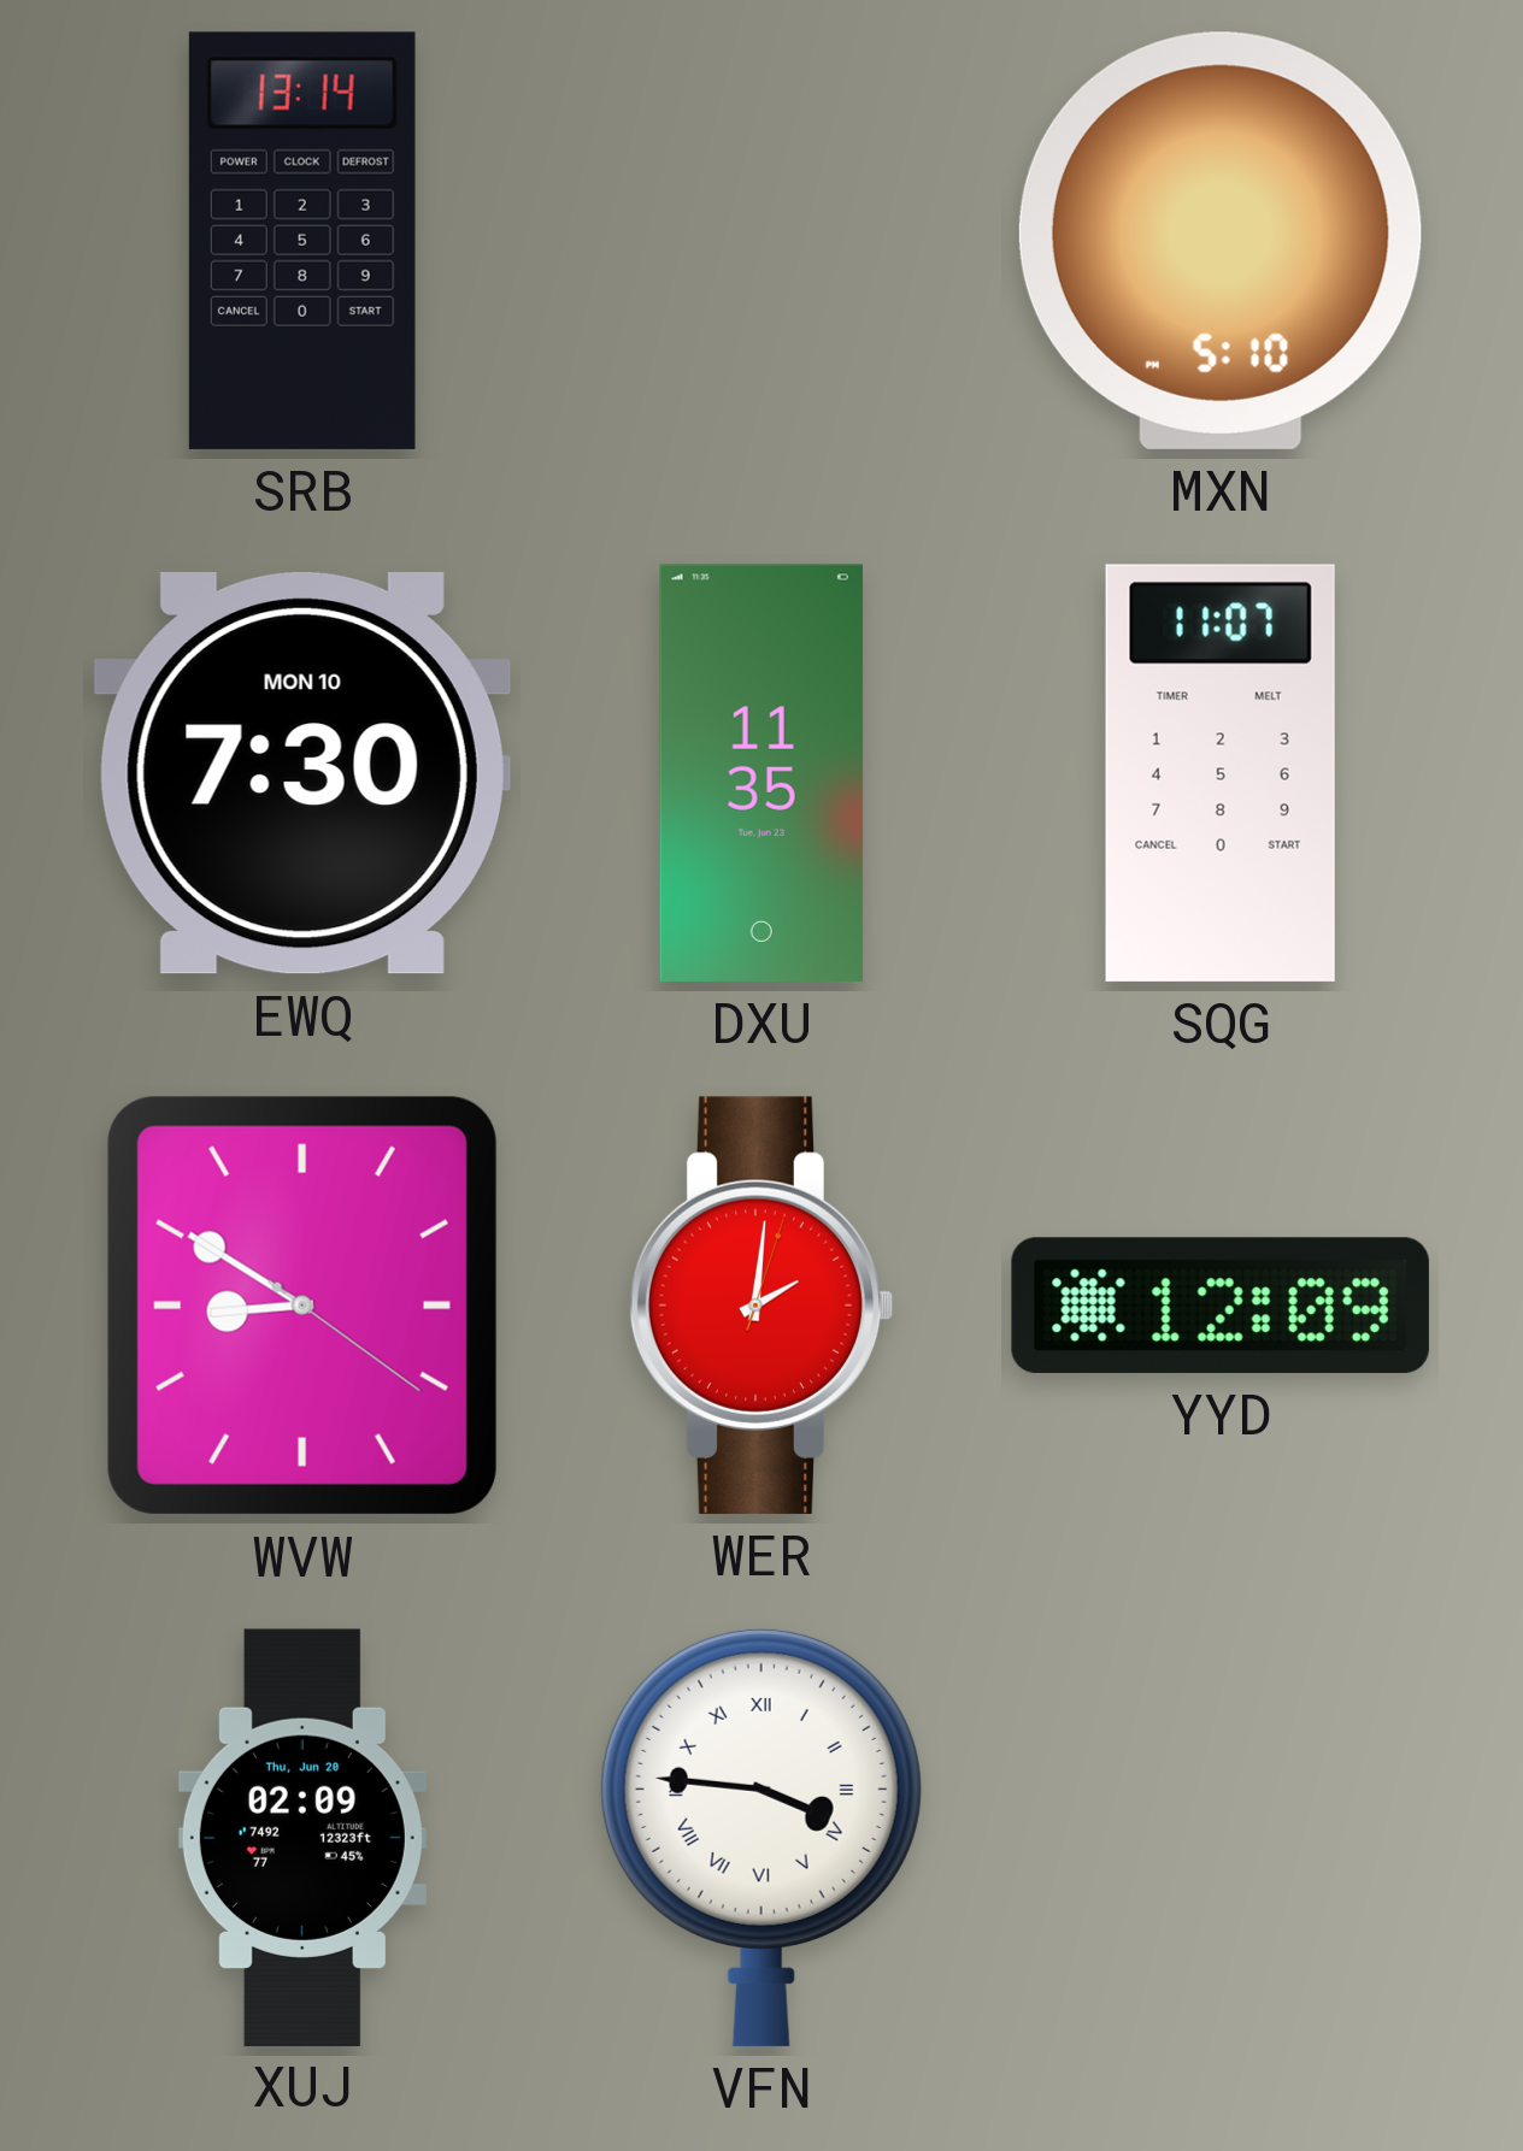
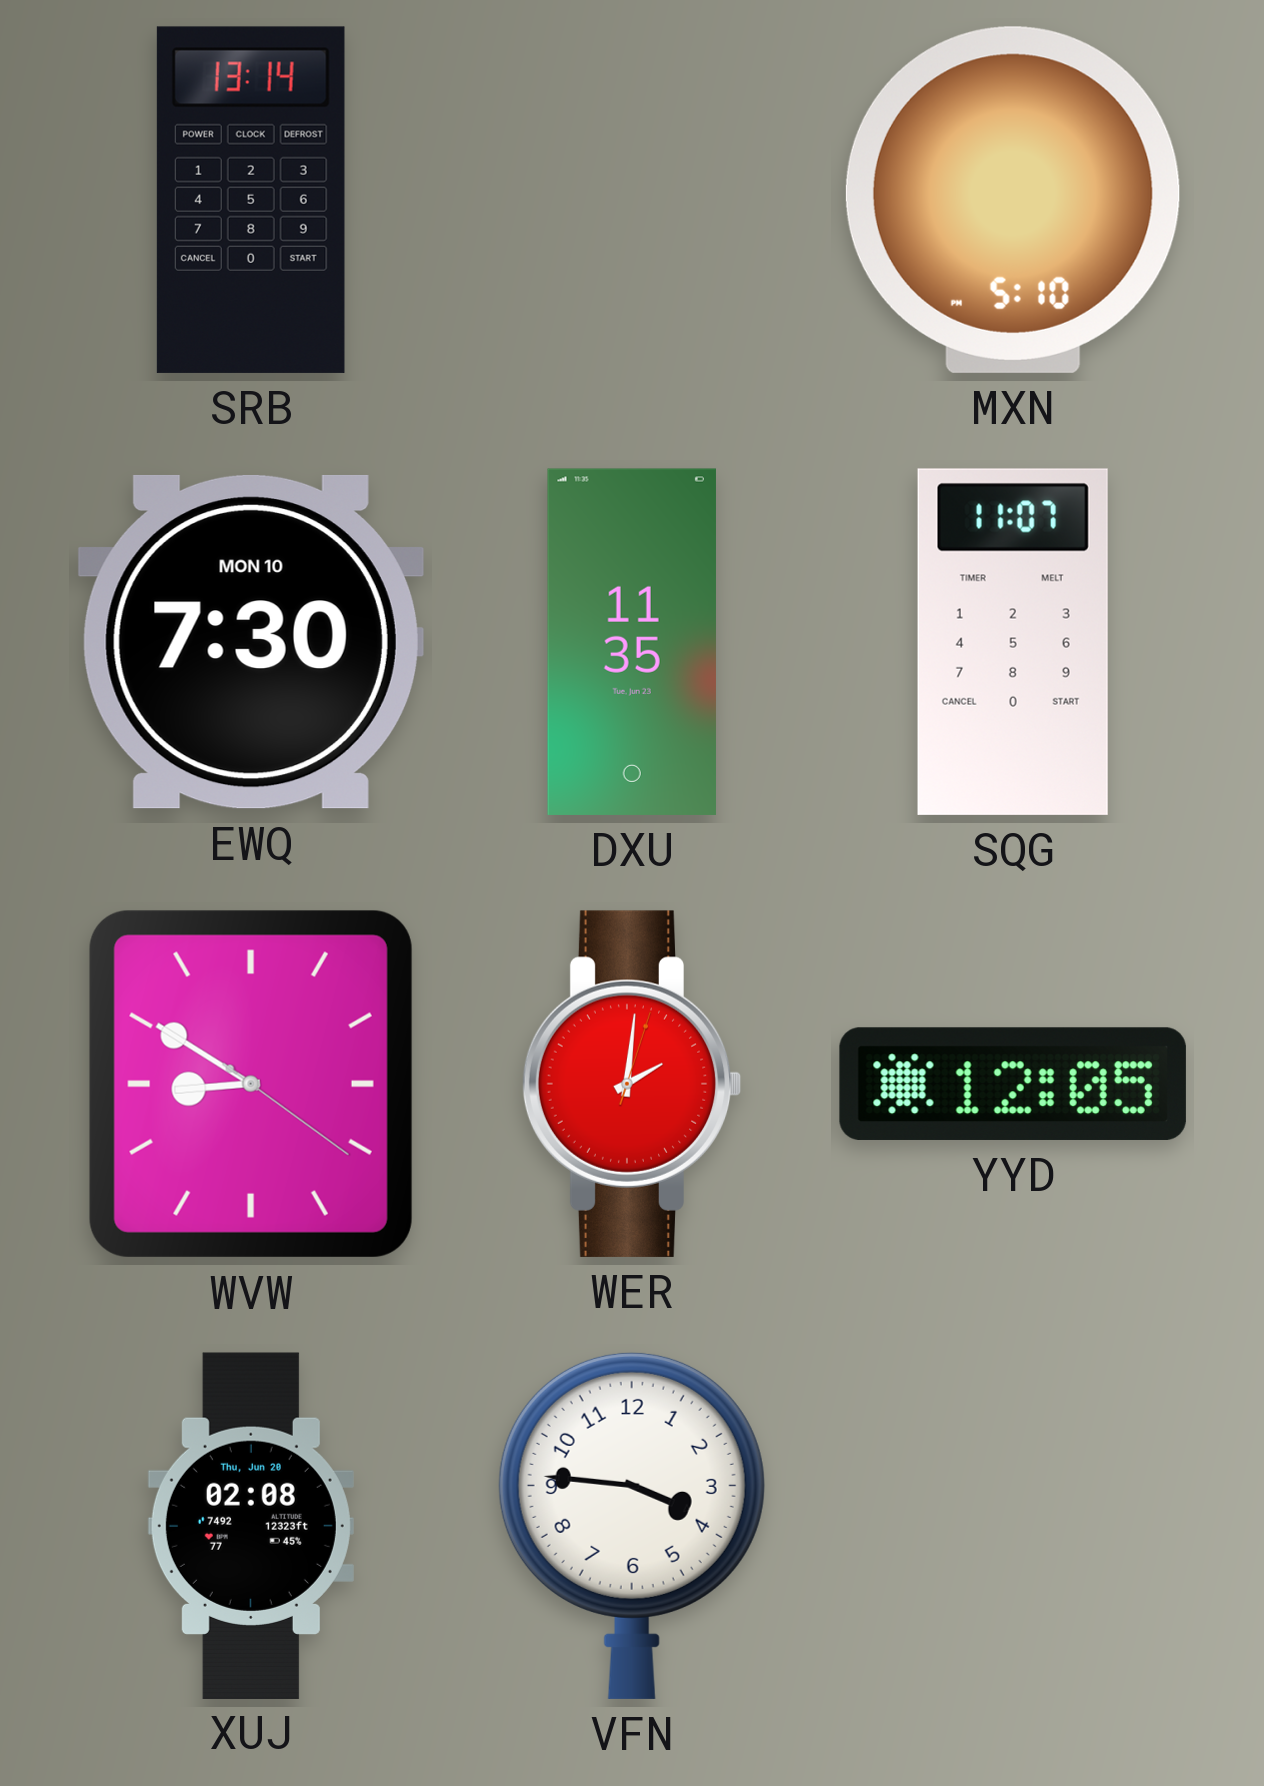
YYD: 12:09 -> 12:05
XUJ: 02:09 -> 02:08
VFN numerals: Roman -> Arabic
